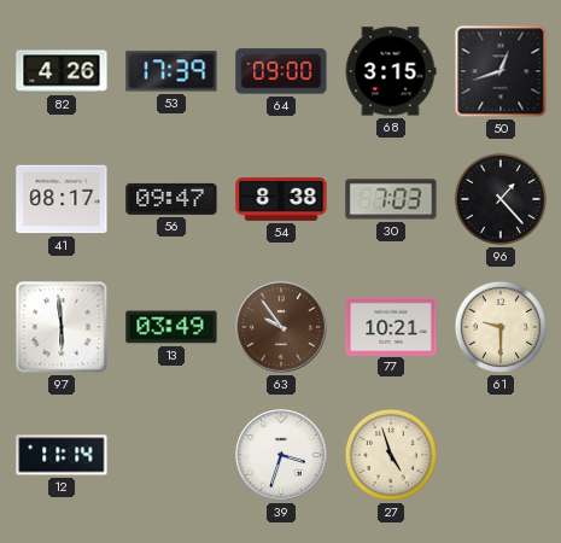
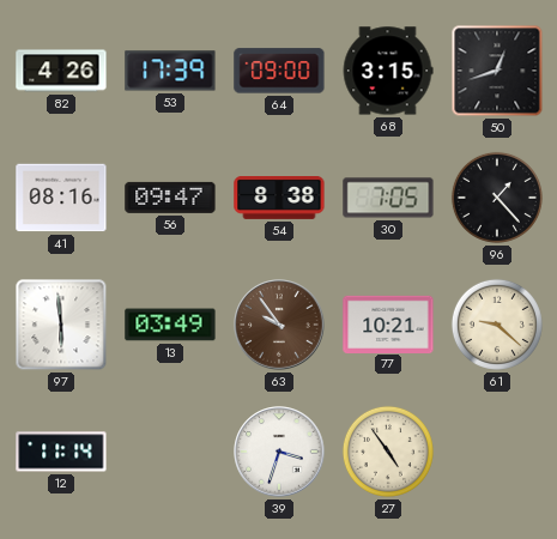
41: 08:17 -> 08:16
30: 7:03 -> 7:05
61: 9:30 -> 9:22
27: 4:57 -> 4:54
